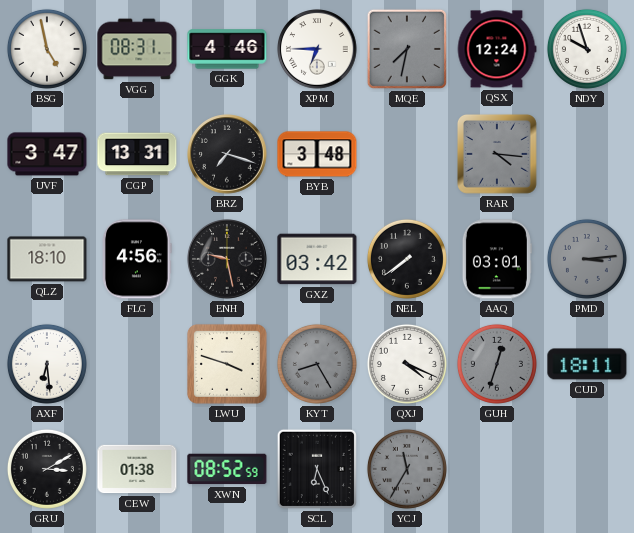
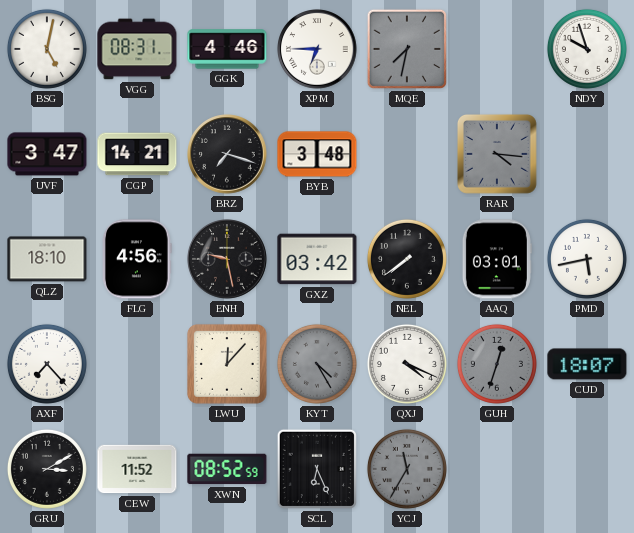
BSG: 4:58 -> 5:02
QSX: 12:24 -> none
CGP: 13:31 -> 14:21
PMD: 3:14 -> 5:43
PMD dial: grey -> white
AXF: 6:29 -> 7:23
LWU: 3:48 -> 12:07
KYT: 8:25 -> 4:25
CUD: 18:11 -> 18:07
CEW: 01:38 -> 11:52
